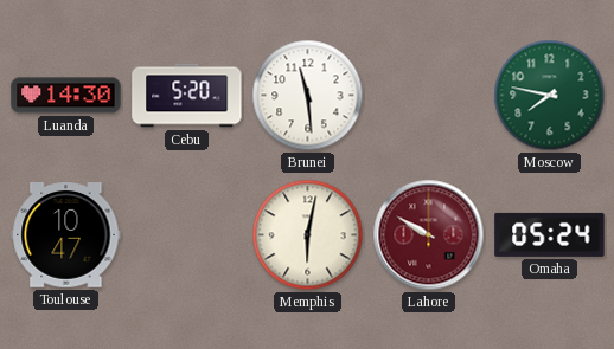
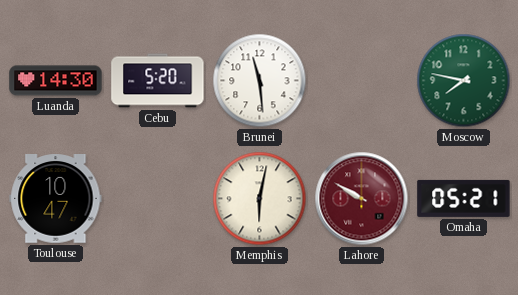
Omaha: 05:24 -> 05:21
